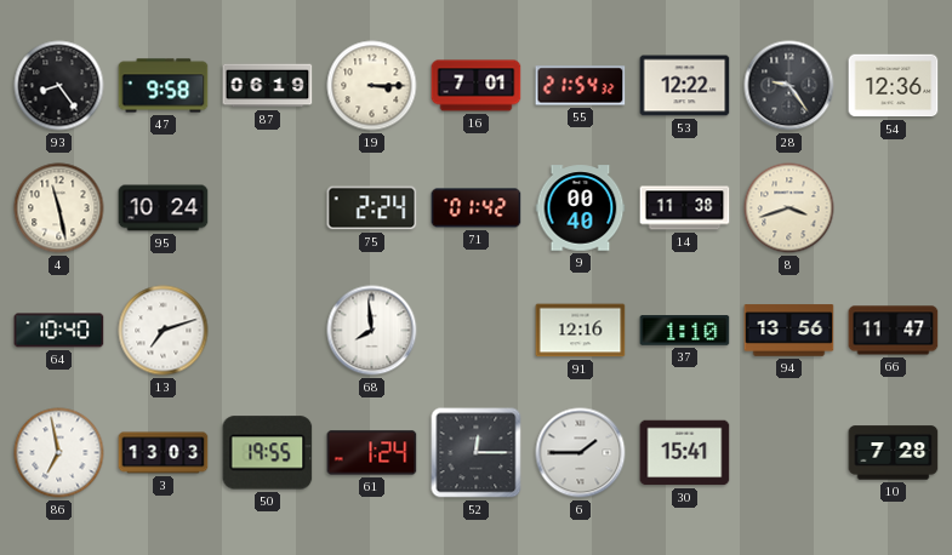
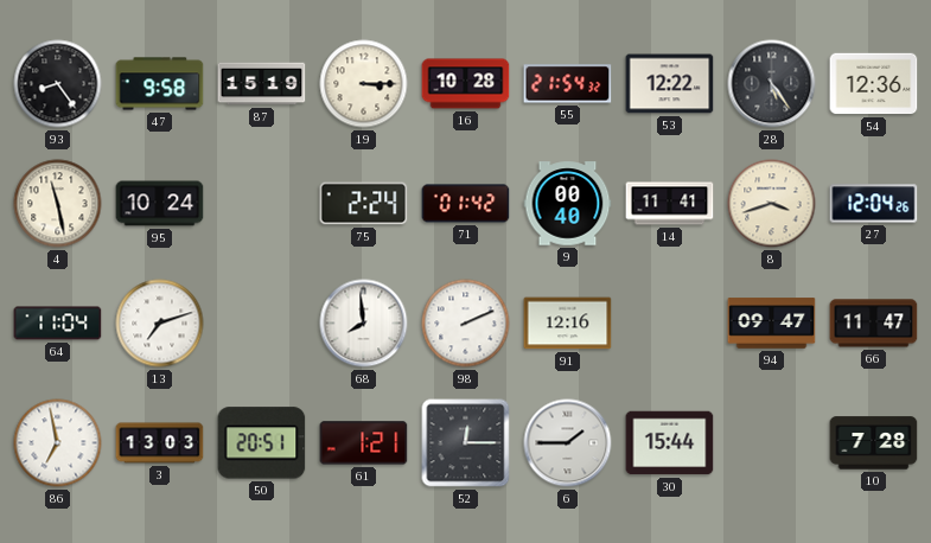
87: 06:19 -> 15:19
16: 7:01 -> 10:28
28: 9:24 -> 5:24
14: 11:38 -> 11:41
27: none -> 12:04
64: 10:40 -> 11:04
98: none -> 2:11
37: 1:10 -> none
94: 13:56 -> 09:47
50: 19:55 -> 20:51
61: 1:24 -> 1:21
30: 15:41 -> 15:44
